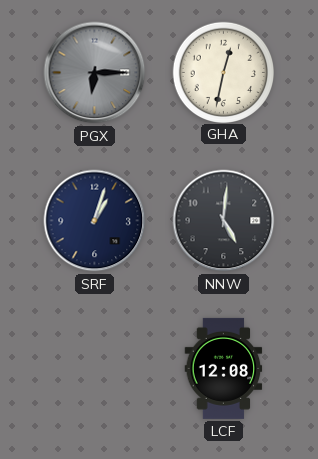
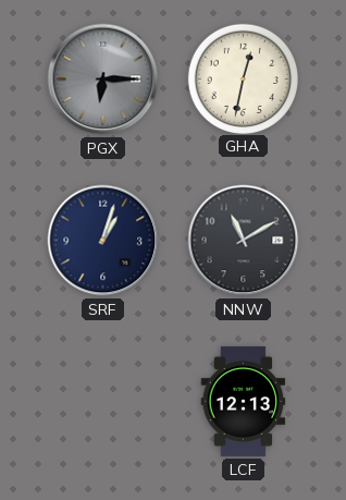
NNW: 5:01 -> 11:10
LCF: 12:08 -> 12:13
